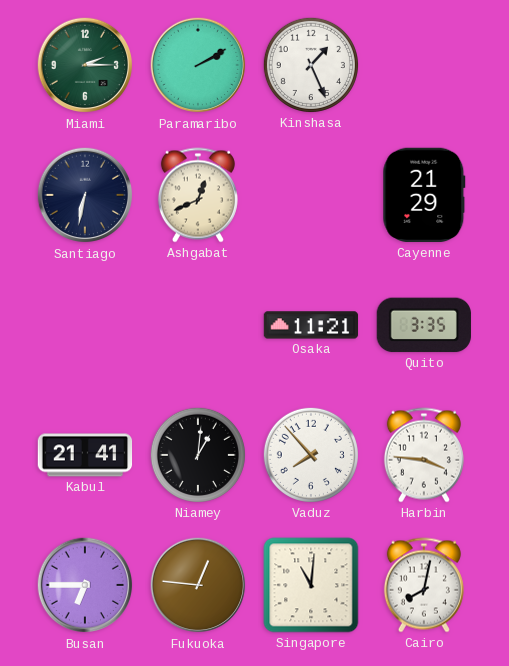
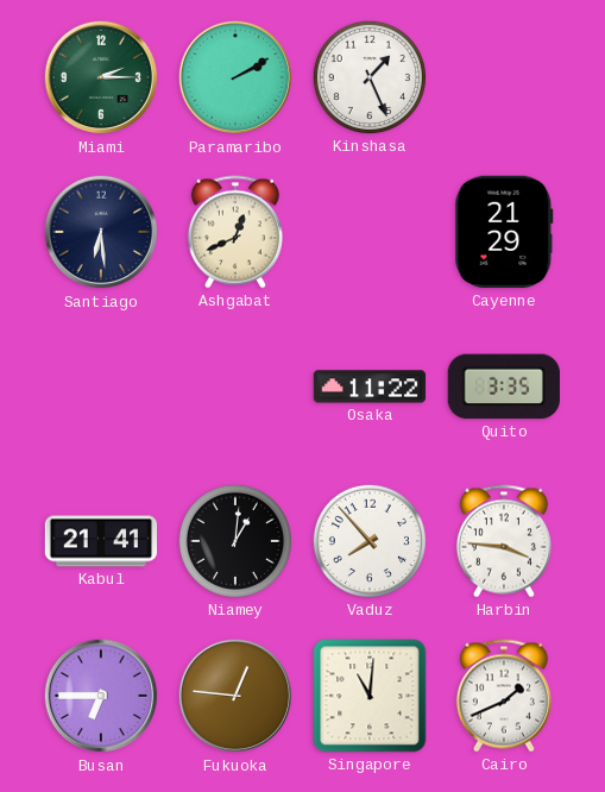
Santiago: 6:32 -> 6:29
Osaka: 11:21 -> 11:22
Cairo: 8:02 -> 1:41
